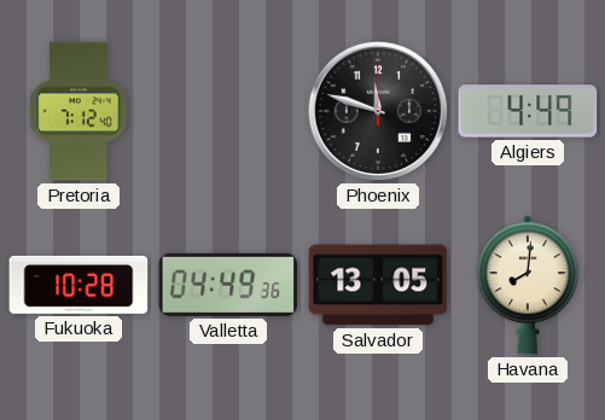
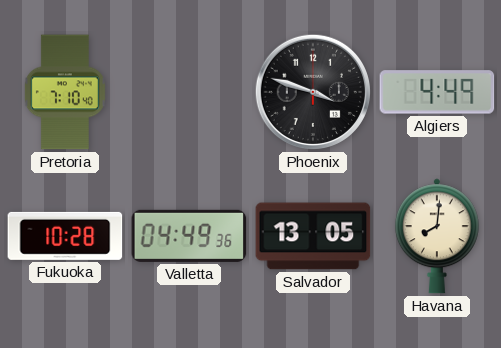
Pretoria: 7:12 -> 7:10
Phoenix: 11:48 -> 3:48
